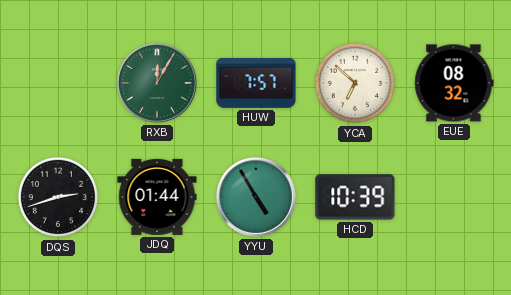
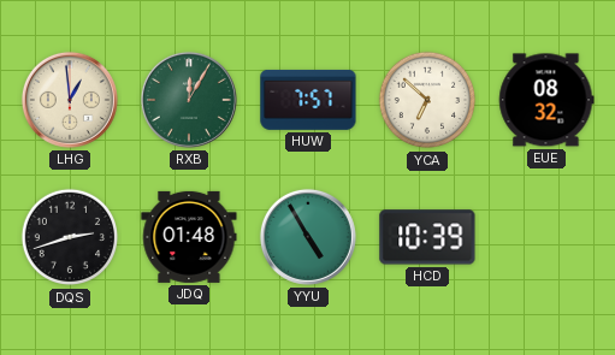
LHG: none -> 12:59
JDQ: 01:44 -> 01:48
